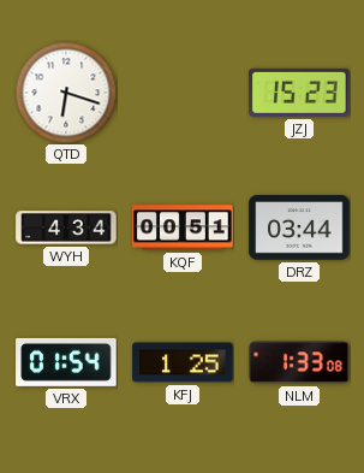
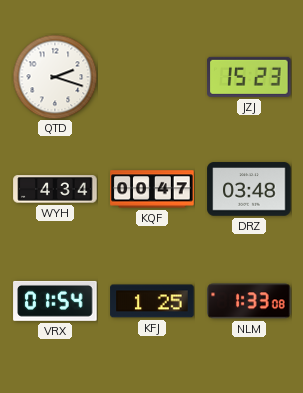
QTD: 6:18 -> 2:18
KQF: 00:51 -> 00:47
DRZ: 03:44 -> 03:48
